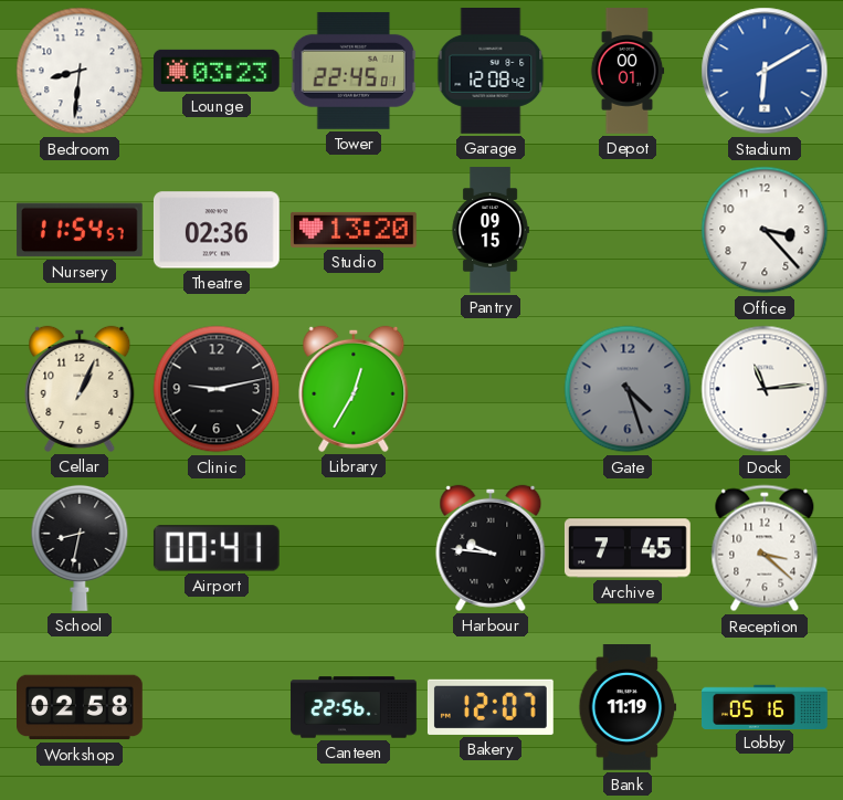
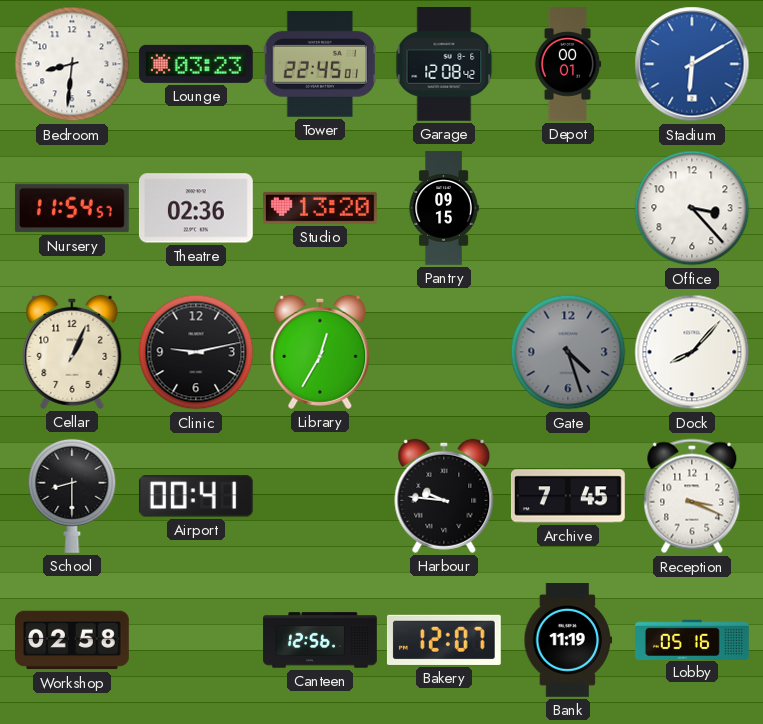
Dock: 11:14 -> 8:07
School: 8:32 -> 8:30
Reception: 3:22 -> 3:19
Canteen: 22:56 -> 12:56
